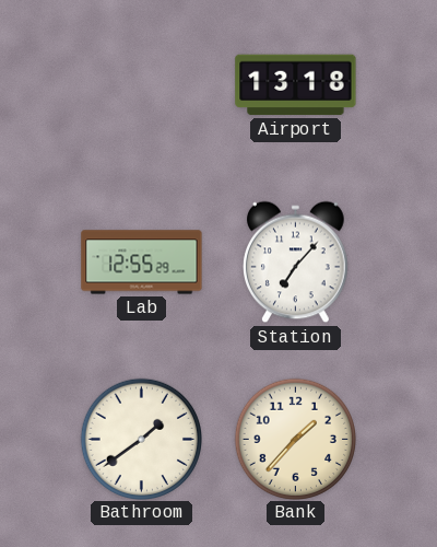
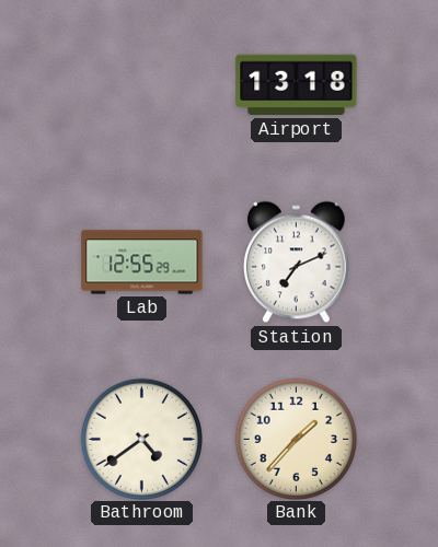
Station: 7:07 -> 7:11
Bathroom: 1:39 -> 4:39
